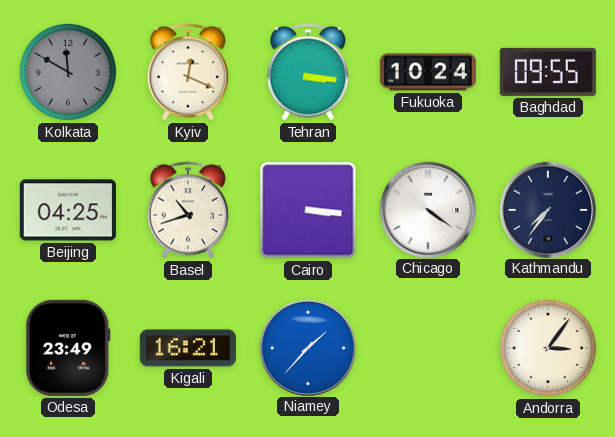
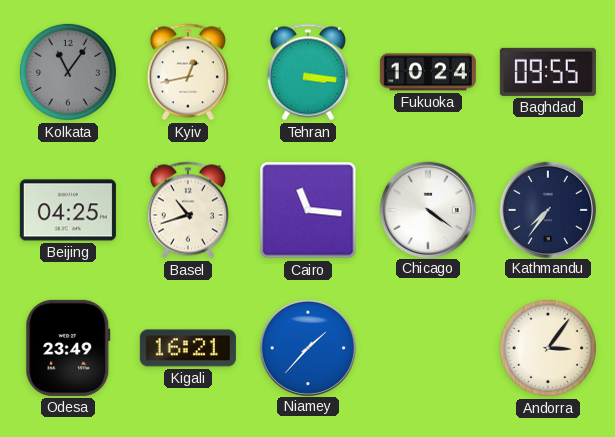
Kolkata: 11:50 -> 11:06
Kyiv: 12:19 -> 12:43
Cairo: 3:16 -> 11:16
